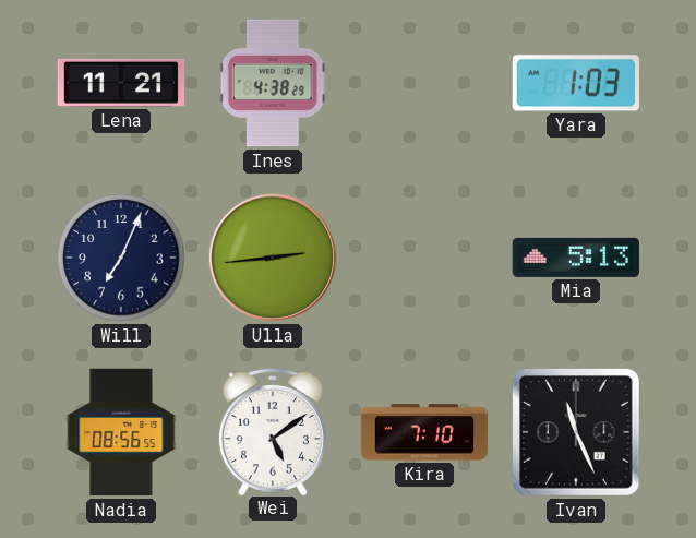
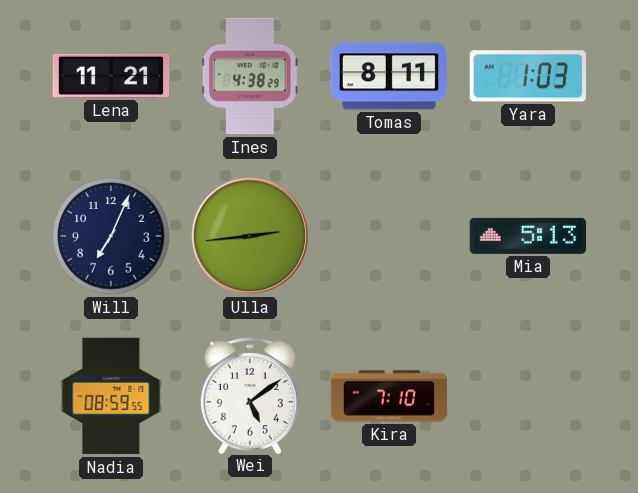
Tomas: none -> 8:11
Nadia: 08:56 -> 08:59
Ivan: 11:26 -> none
